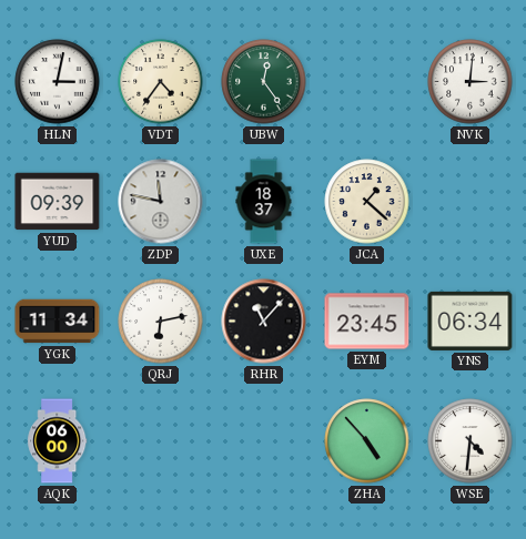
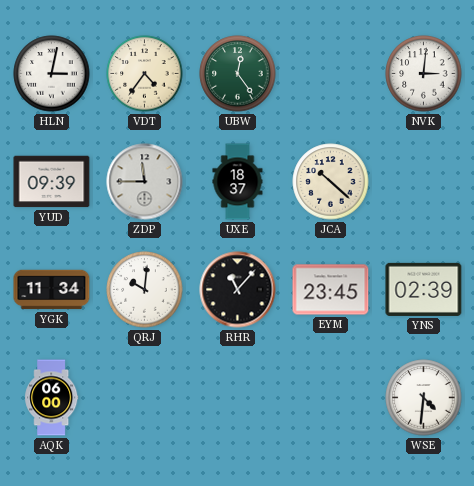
ZDP: 11:47 -> 11:45
JCA: 1:22 -> 10:22
QRJ: 6:13 -> 10:01
YNS: 06:34 -> 02:39
ZHA: 4:53 -> none
